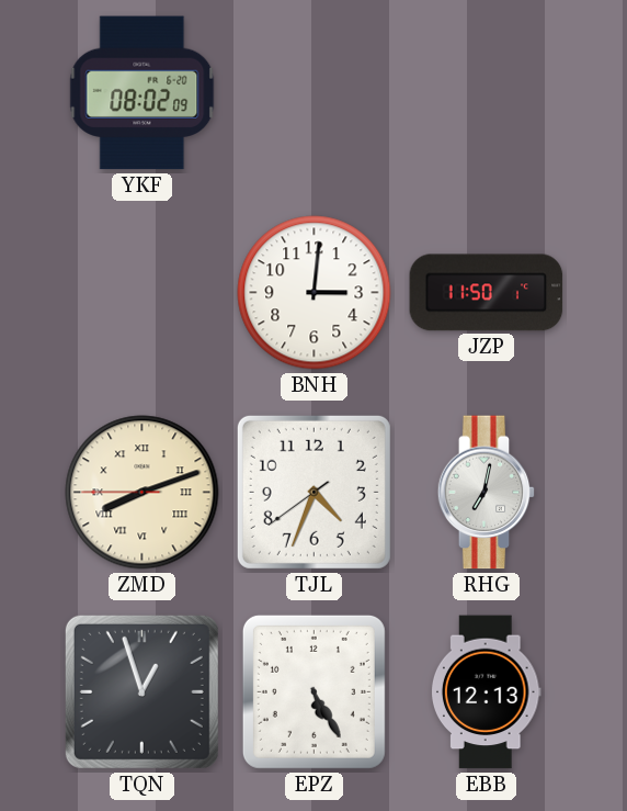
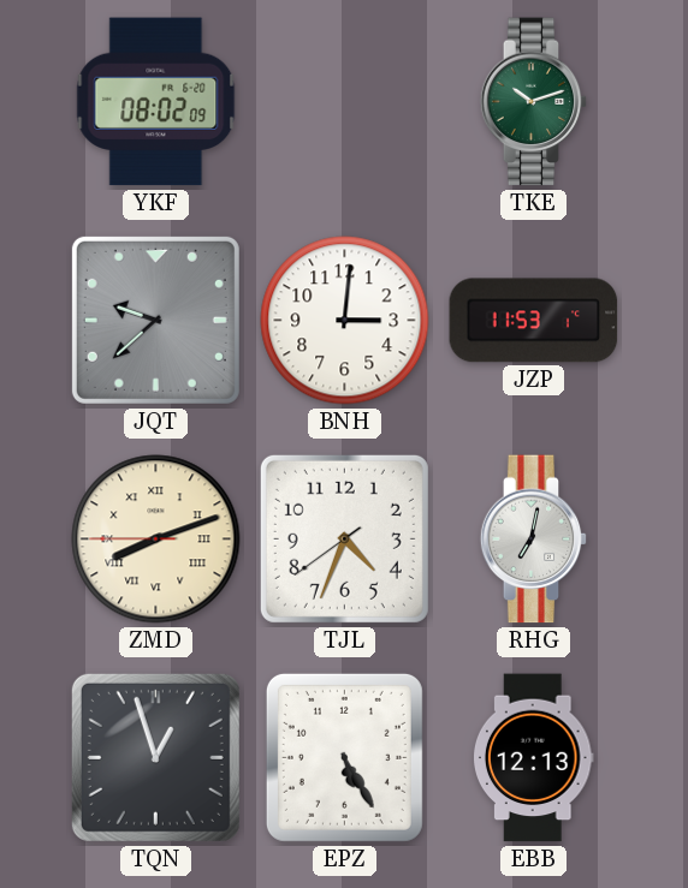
TKE: none -> 10:12
JQT: none -> 9:38
JZP: 11:50 -> 11:53
